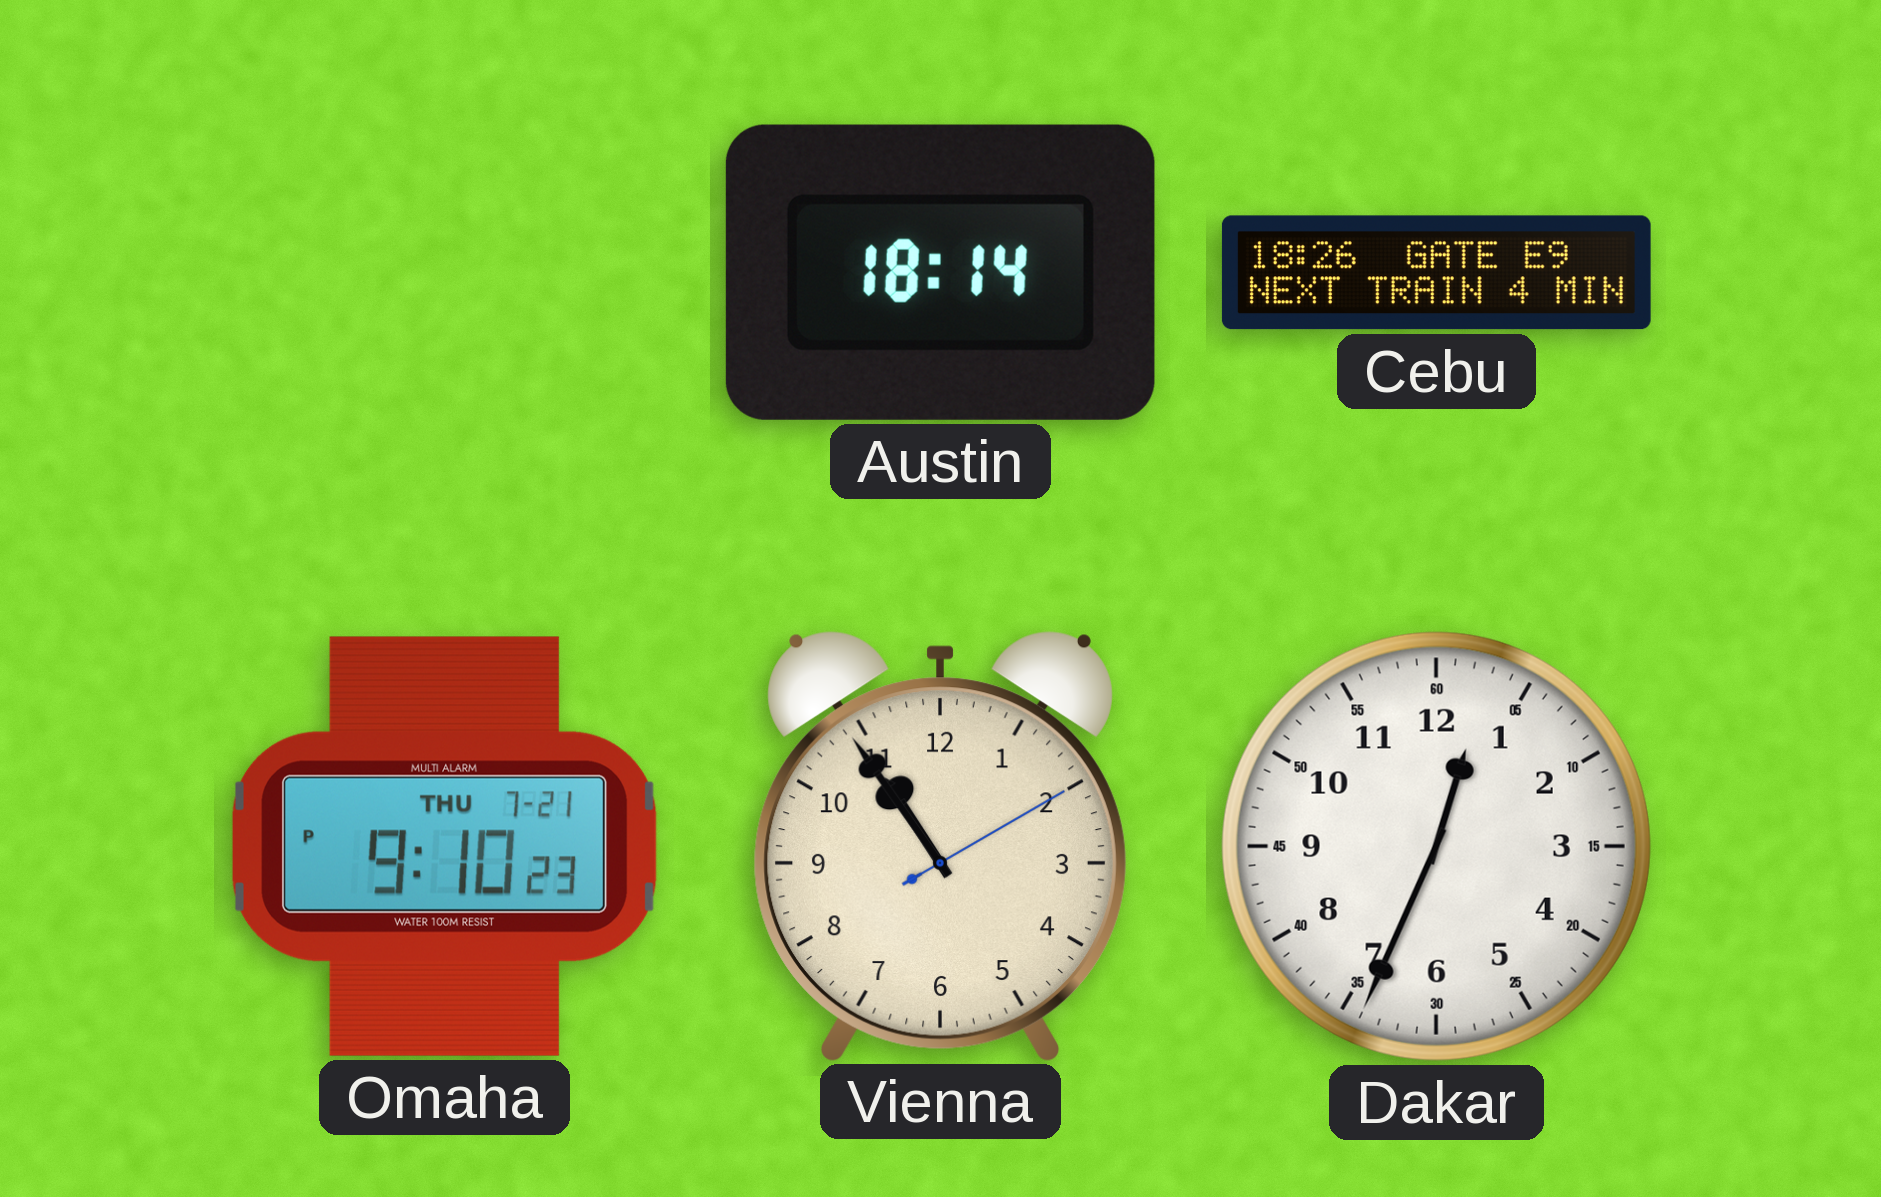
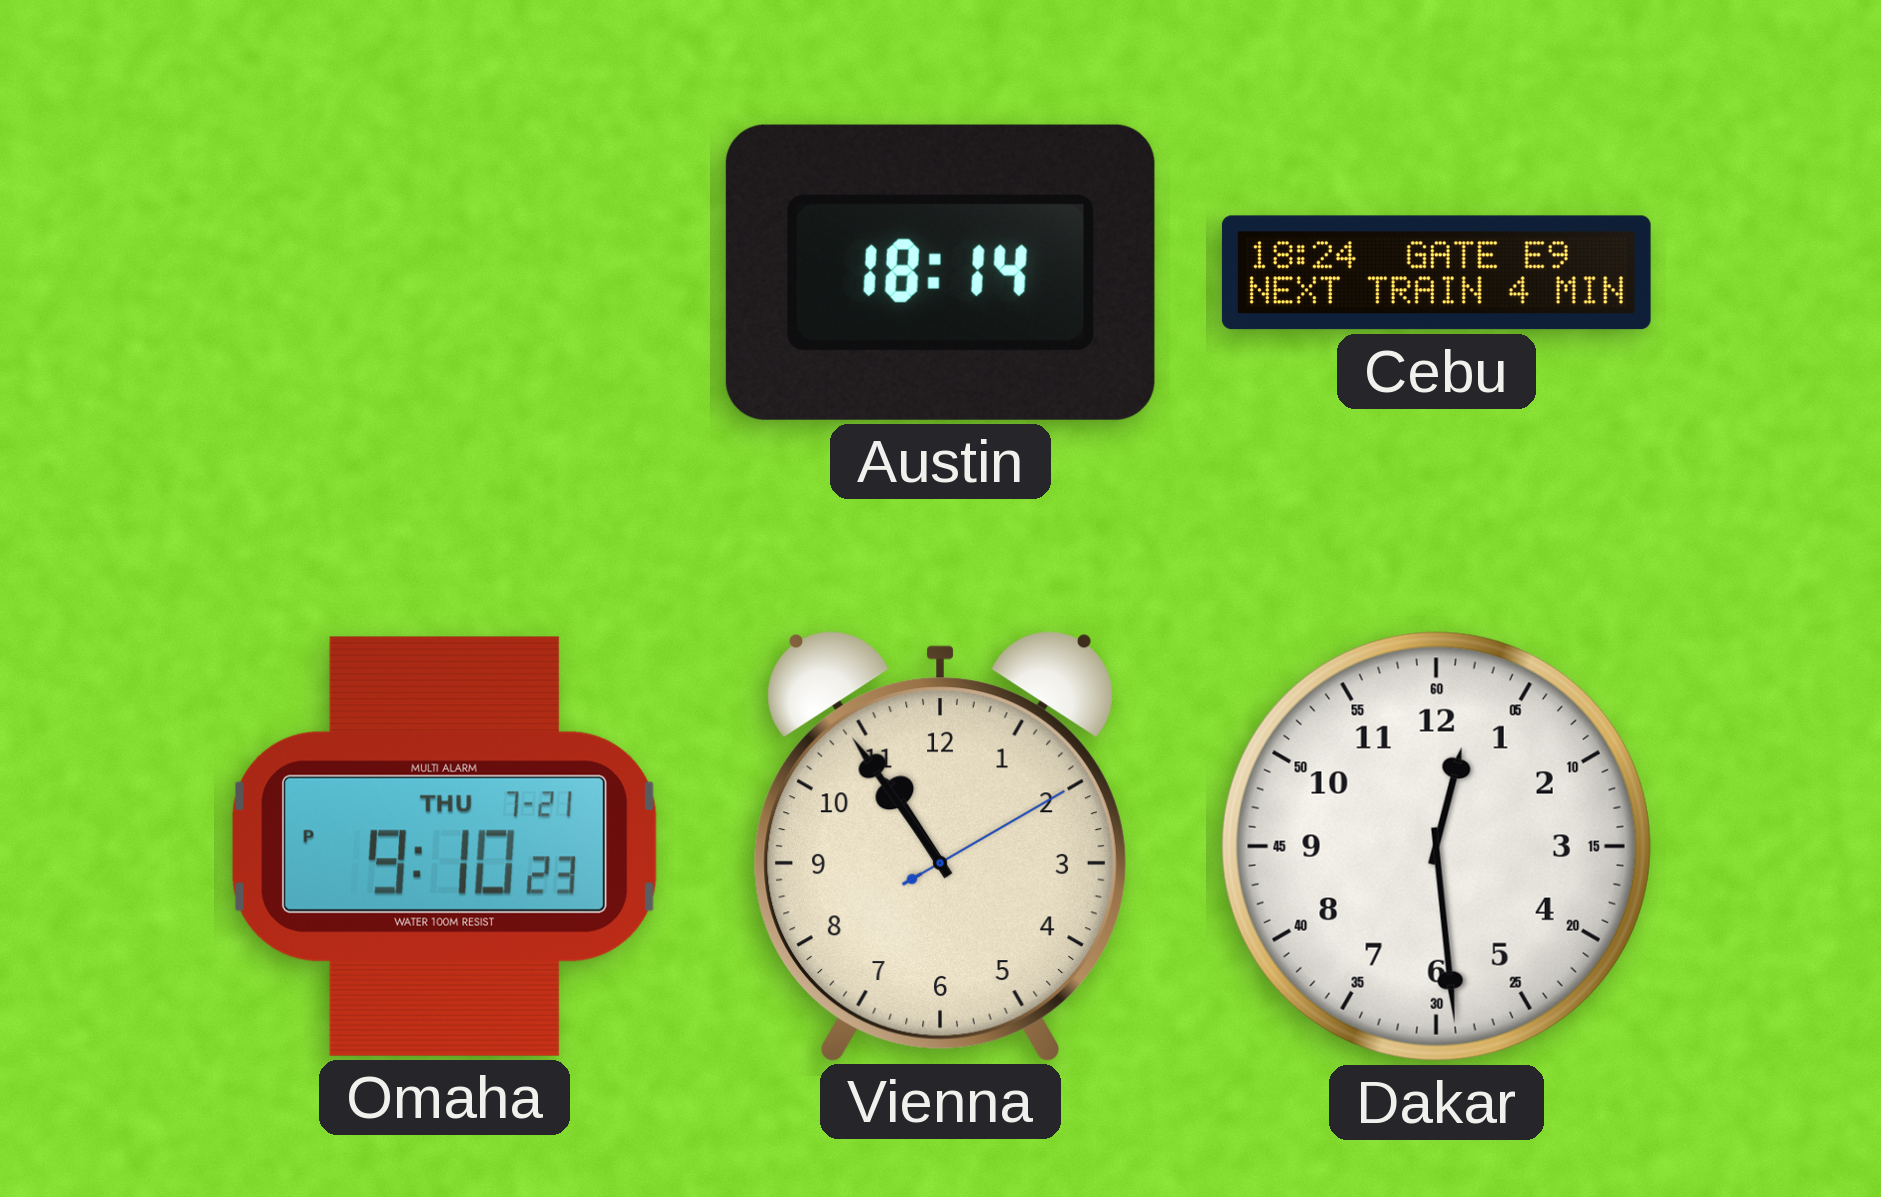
Cebu: 18:26 -> 18:24
Dakar: 12:34 -> 12:29
